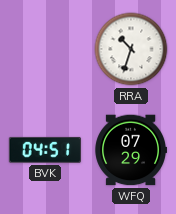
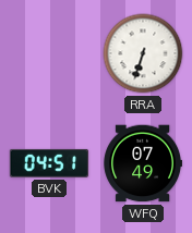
RRA: 10:33 -> 6:33
WFQ: 07:29 -> 07:49
